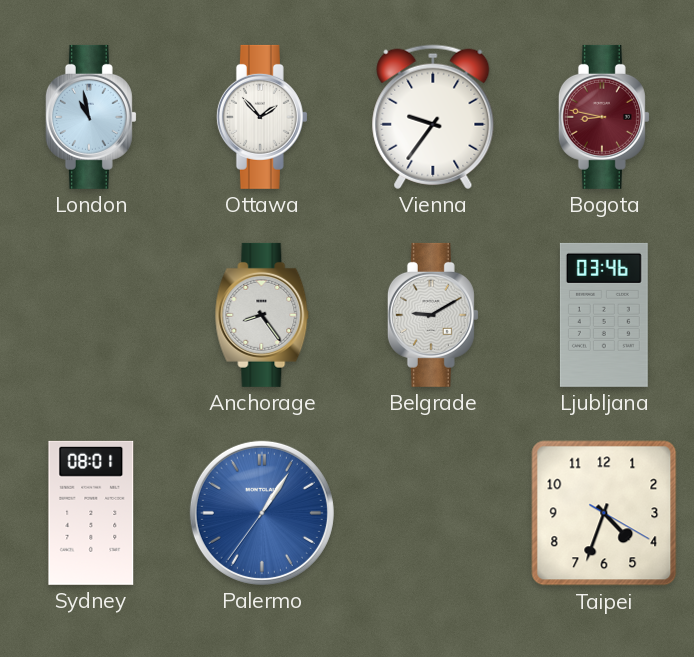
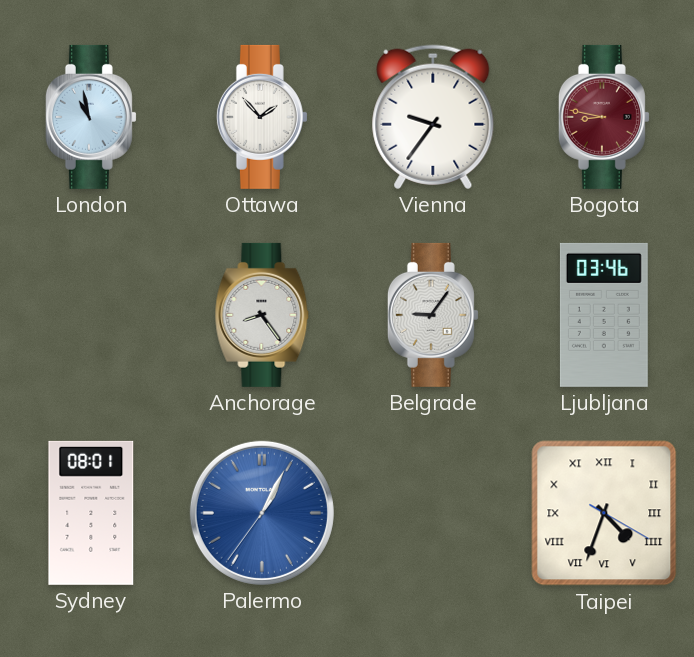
Belgrade: 9:10 -> 9:06
Palermo: 1:05 -> 1:04
Taipei numerals: Arabic -> Roman
